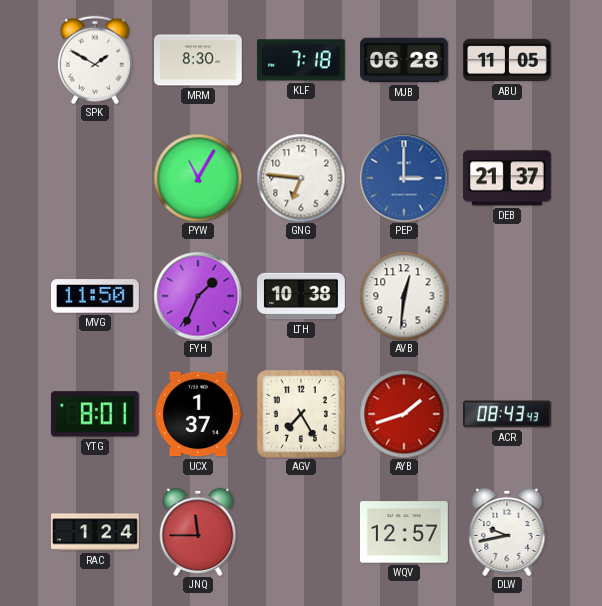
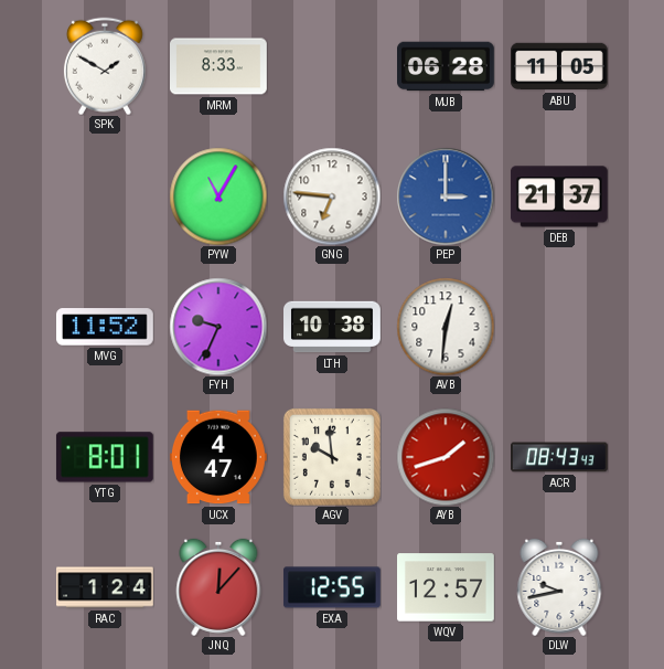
MRM: 8:30 -> 8:33
KLF: 7:18 -> none
MVG: 11:50 -> 11:52
FYH: 1:34 -> 9:34
UCX: 1:37 -> 4:47
AGV: 7:25 -> 9:59
JNQ: 11:45 -> 12:07
EXA: none -> 12:55
